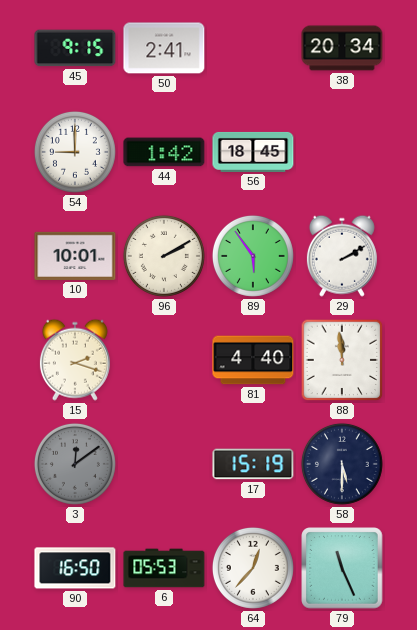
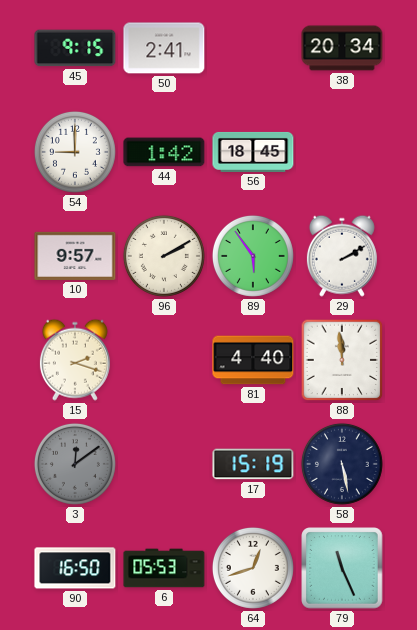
10: 10:01 -> 9:57
58: 5:30 -> 5:28
64: 12:37 -> 12:42
